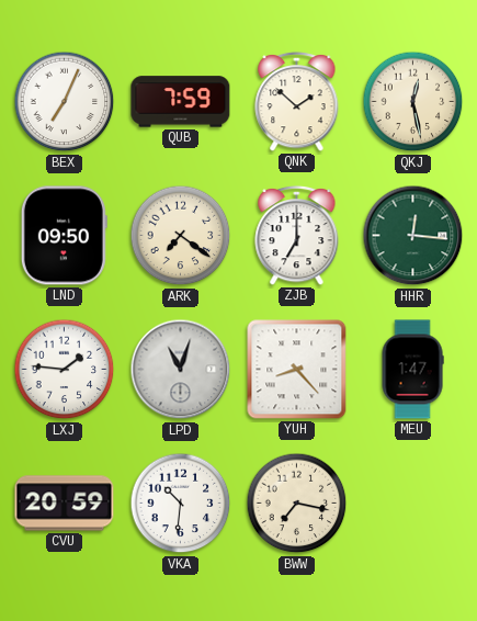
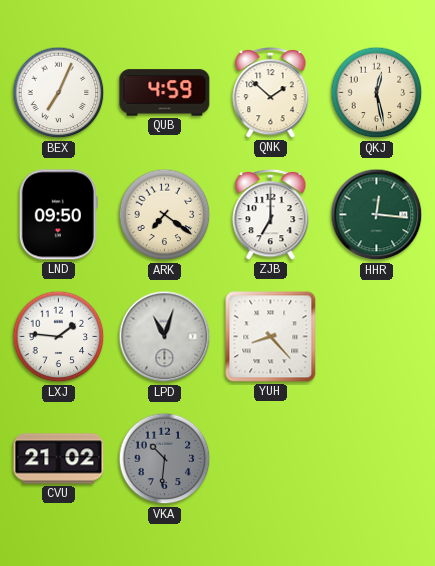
QUB: 7:59 -> 4:59
MEU: 1:47 -> none
CVU: 20:59 -> 21:02
VKA dial: white -> grey
BWW: 7:17 -> none
